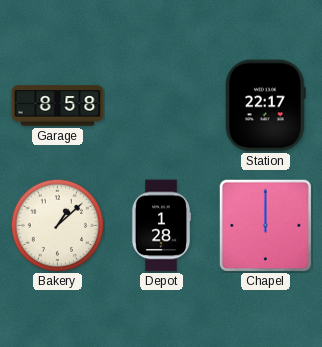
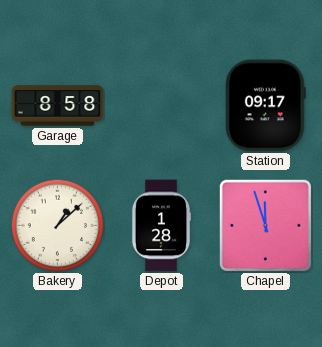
Station: 22:17 -> 09:17
Chapel: 12:00 -> 11:57
